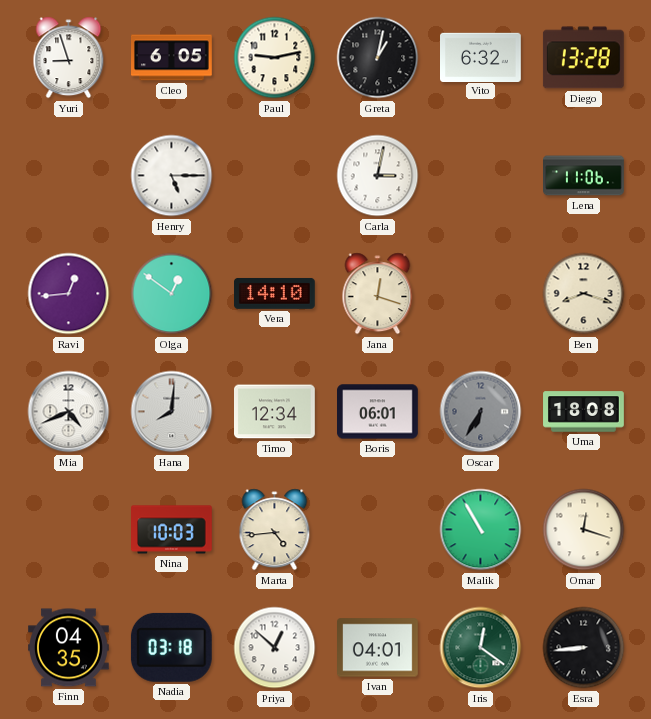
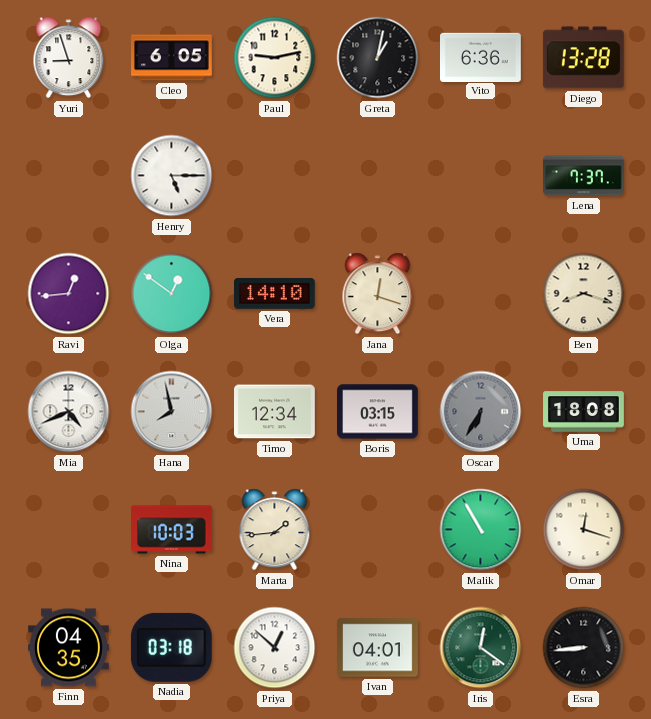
Vito: 6:32 -> 6:36
Carla: 3:02 -> none
Lena: 11:06 -> 7:37
Hana: 8:01 -> 7:58
Boris: 06:01 -> 03:15
Marta: 4:44 -> 1:44
